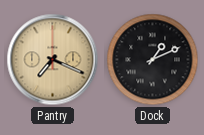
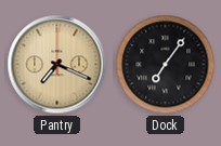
Dock: 1:11 -> 7:06
